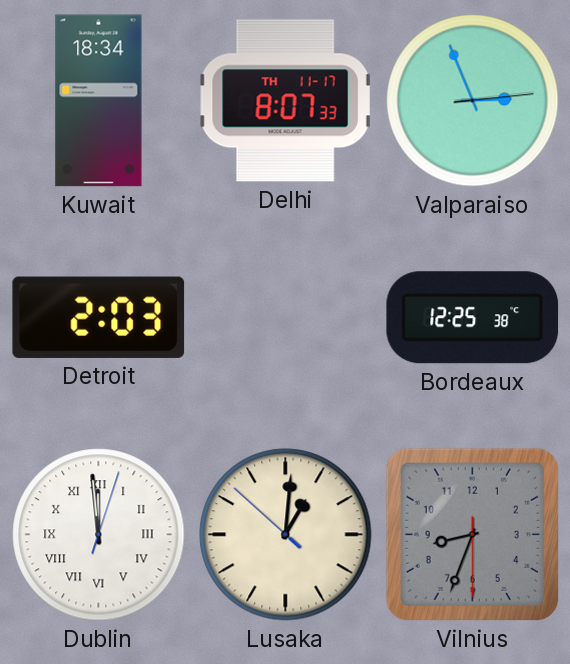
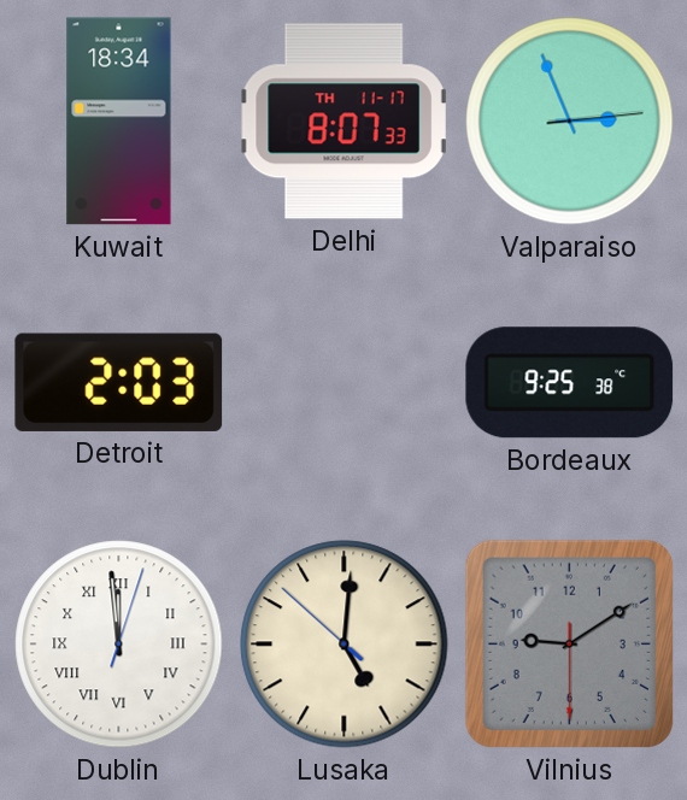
Bordeaux: 12:25 -> 9:25
Lusaka: 1:00 -> 5:00
Vilnius: 8:33 -> 9:09
